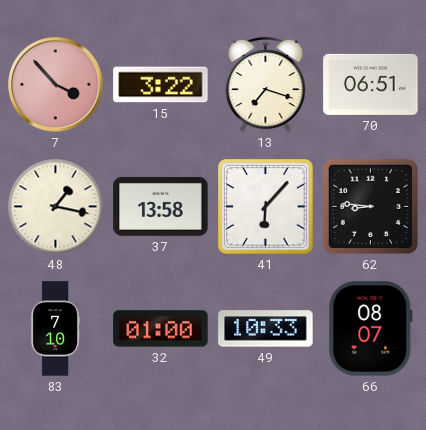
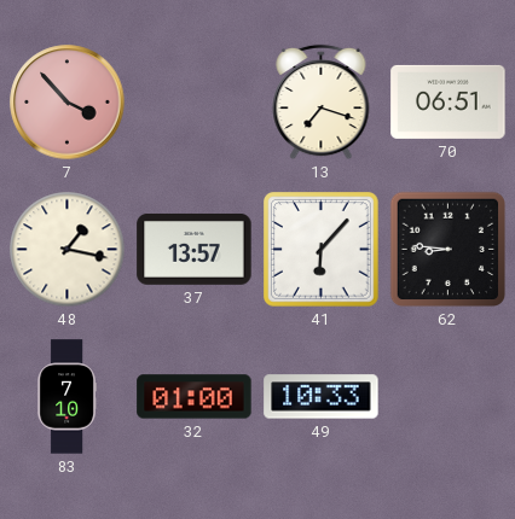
15: 3:22 -> none
37: 13:58 -> 13:57
66: 08:07 -> none
